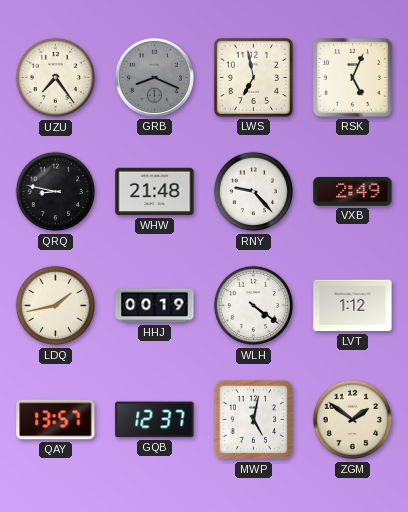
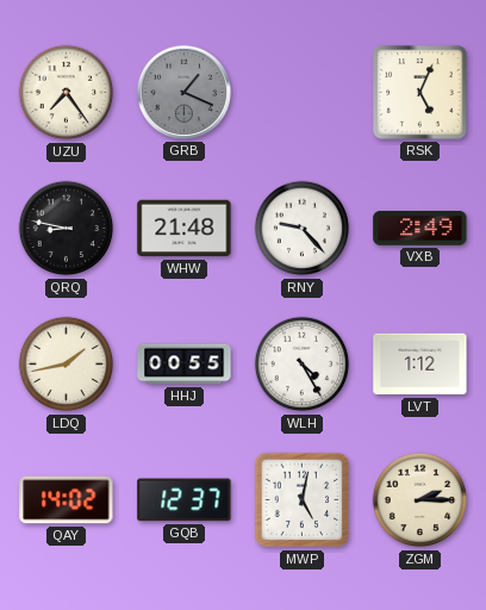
GRB: 8:19 -> 1:19
LWS: 6:58 -> none
HHJ: 00:19 -> 00:55
WLH: 4:21 -> 4:25
QAY: 13:57 -> 14:02
ZGM: 1:51 -> 2:15
